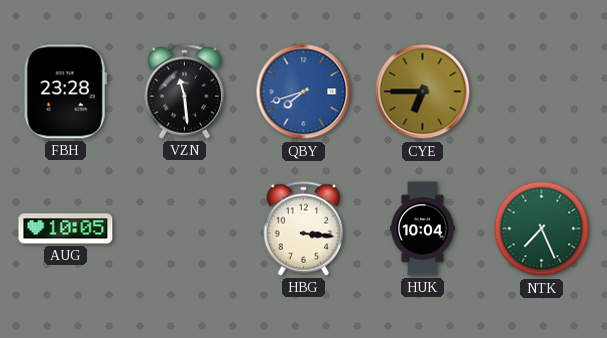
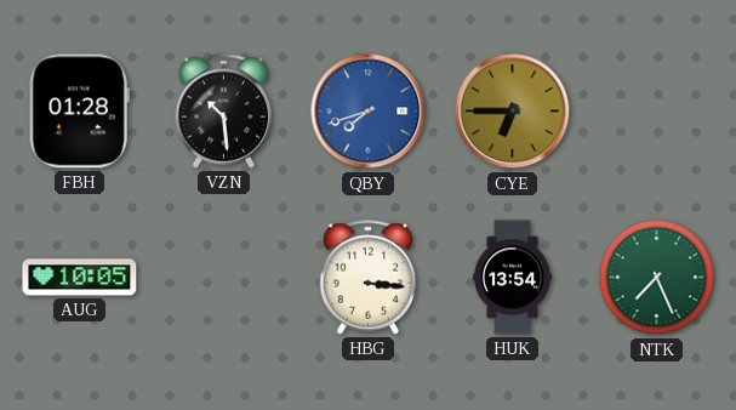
FBH: 23:28 -> 01:28
VZN: 11:29 -> 10:29
HUK: 10:04 -> 13:54
